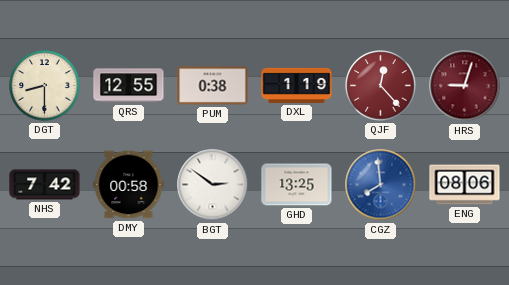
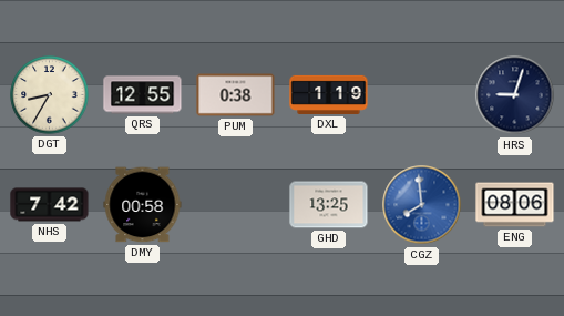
DGT: 8:30 -> 8:35
QJF: 12:23 -> none
HRS dial: burgundy -> navy
BGT: 2:51 -> none
